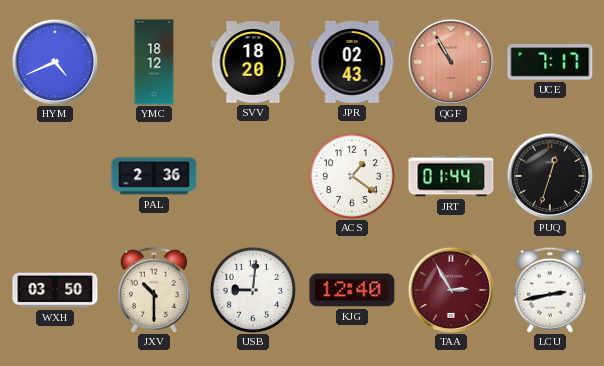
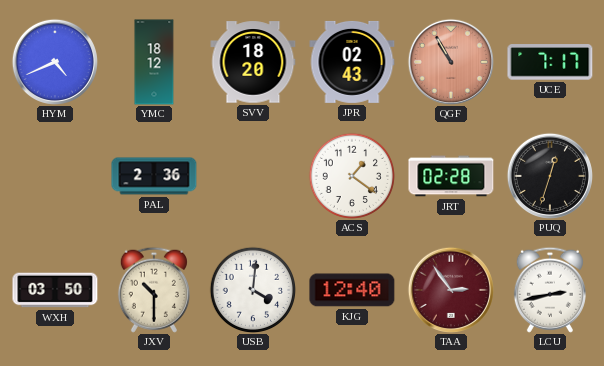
JRT: 01:44 -> 02:28
USB: 9:01 -> 4:01
TAA: 2:55 -> 2:54
